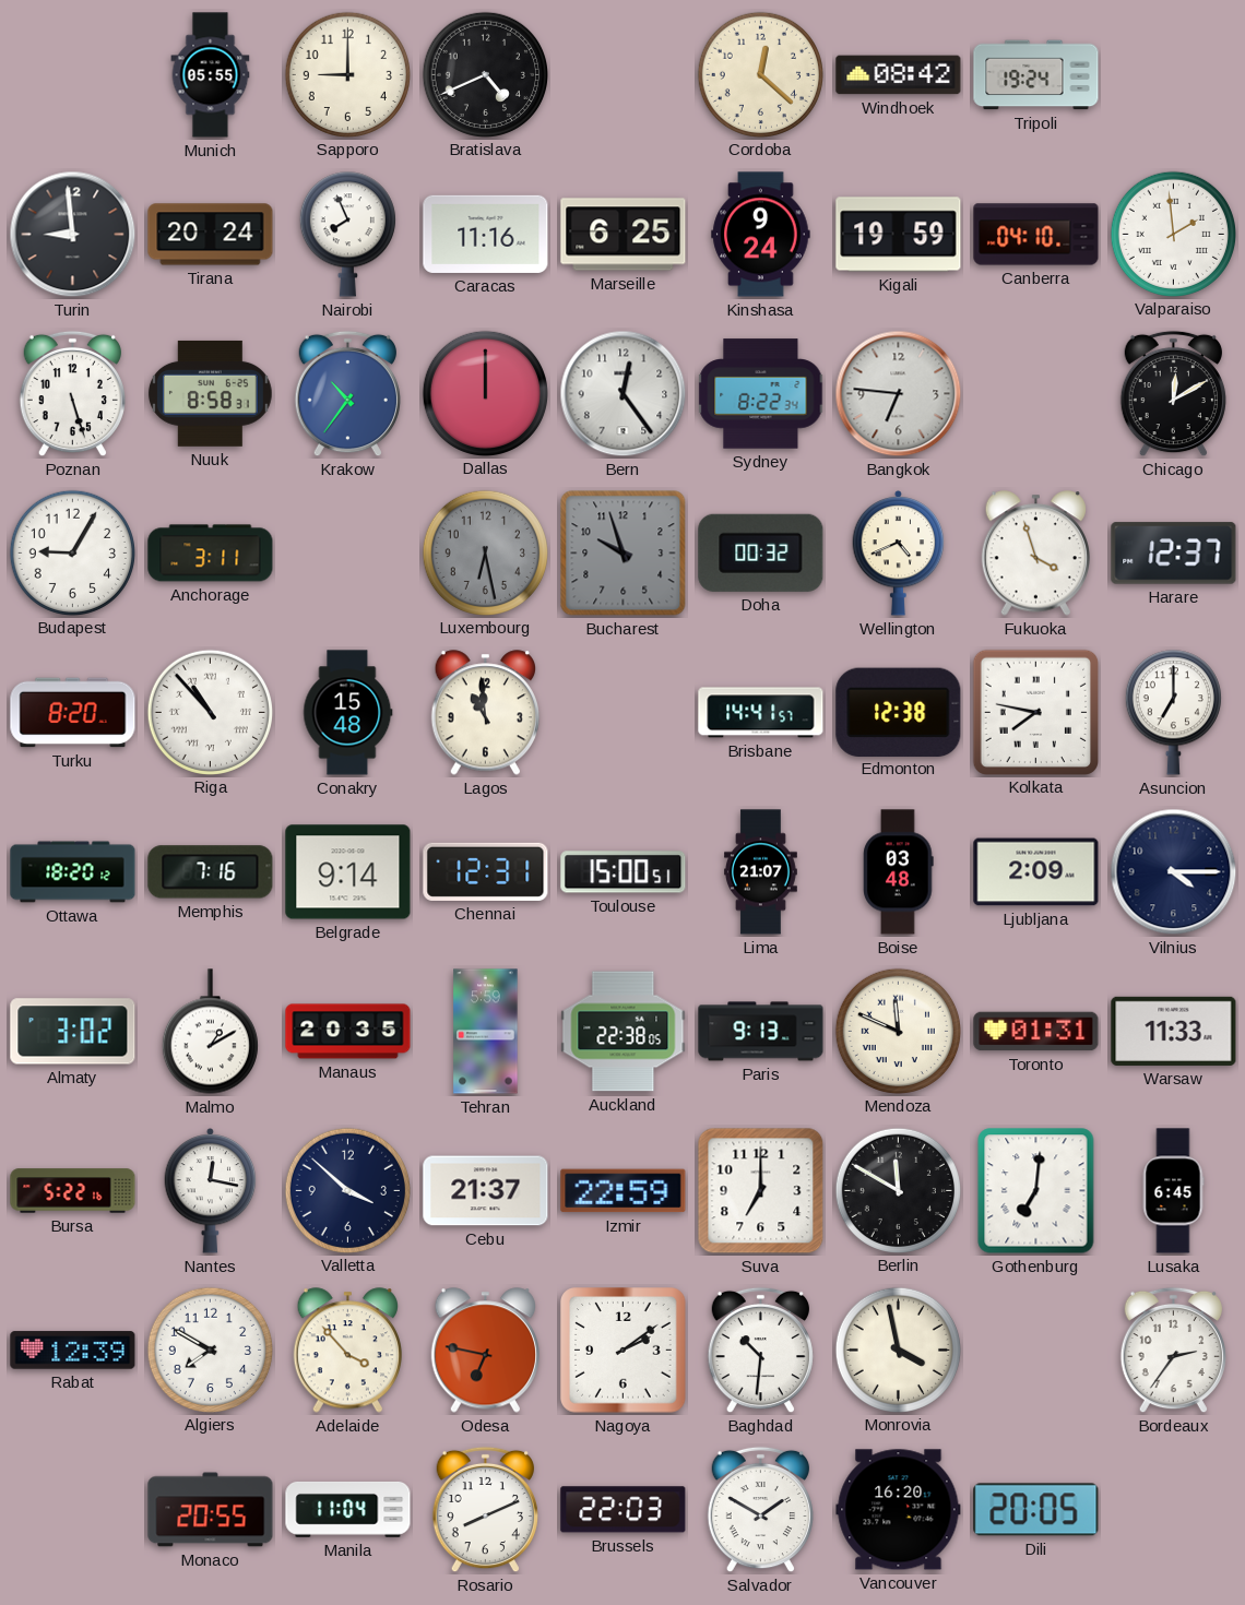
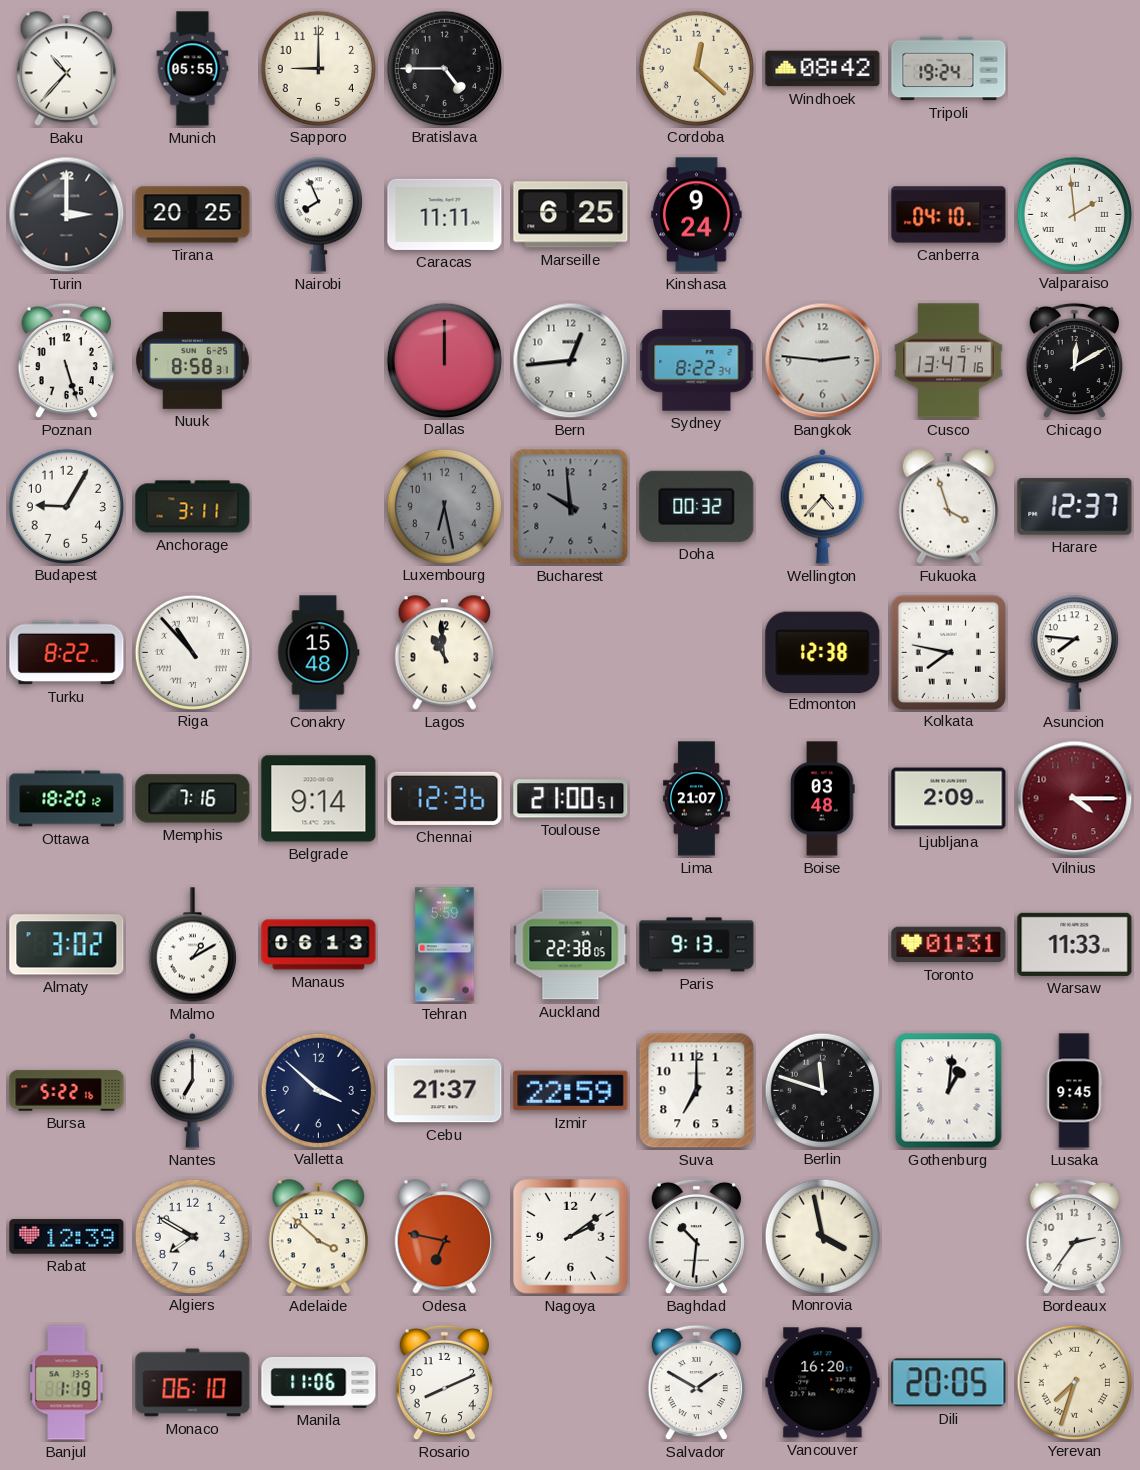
Baku: none -> 10:37
Bratislava: 4:41 -> 4:45
Turin: 8:59 -> 3:00
Tirana: 20:24 -> 20:25
Caracas: 11:16 -> 11:11
Kigali: 19:59 -> none
Krakow: 10:36 -> none
Bern: 12:24 -> 12:44
Bangkok: 6:46 -> 2:46
Cusco: none -> 13:47
Bucharest: 9:57 -> 9:59
Wellington: 4:41 -> 4:37
Turku: 8:20 -> 8:22
Brisbane: 14:41 -> none
Asuncion: 7:00 -> 7:46
Chennai: 12:31 -> 12:36
Toulouse: 15:00 -> 21:00
Vilnius dial: navy -> burgundy
Manaus: 20:35 -> 06:13
Mendoza: 11:49 -> none
Nantes: 12:17 -> 7:00
Berlin: 11:50 -> 11:48
Gothenburg: 7:01 -> 1:01
Lusaka: 6:45 -> 9:45
Adelaide: 3:53 -> 3:52
Banjul: none -> 1:19
Monaco: 20:55 -> 06:10
Manila: 11:04 -> 11:06
Brussels: 22:03 -> none
Yerevan: none -> 7:33
